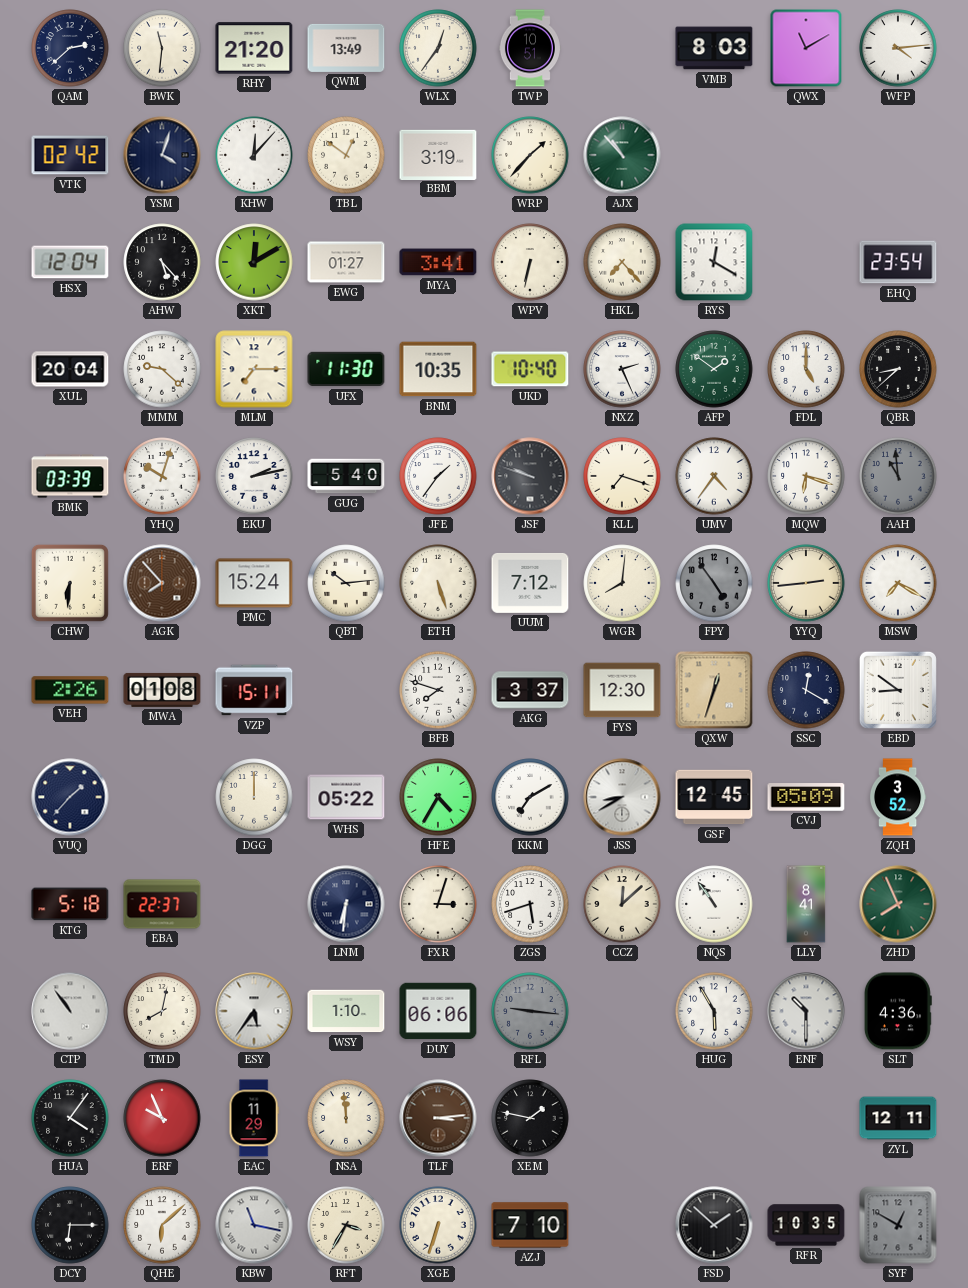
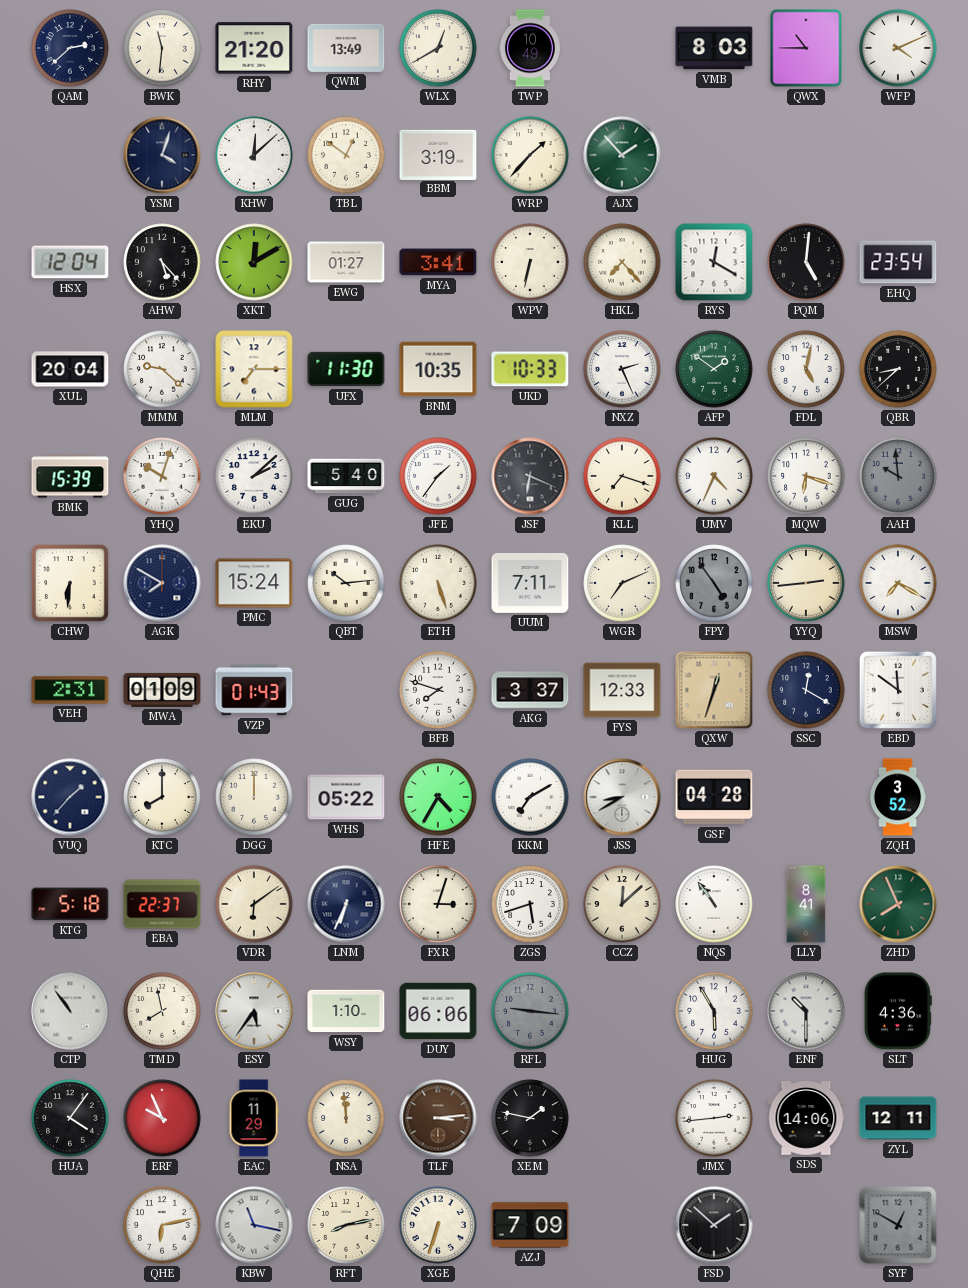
WLX: 12:36 -> 12:40
TWP: 10:51 -> 10:49
QWX: 11:10 -> 10:45
WFP: 4:14 -> 4:11
VTK: 02:42 -> none
KHW: 12:07 -> 12:08
AJX: 10:53 -> 1:53
PQM: none -> 5:01
UKD: 10:40 -> 10:33
FDL: 5:00 -> 5:02
BMK: 03:39 -> 15:39
EKU: 2:13 -> 2:08
JSF: 9:48 -> 6:19
UMV: 4:36 -> 4:34
AAH: 10:59 -> 9:59
AGK: 7:53 -> 7:50
AGK dial: brown -> navy
UUM: 7:12 -> 7:11
WGR: 8:01 -> 7:11
VEH: 2:26 -> 2:31
MWA: 01:08 -> 01:09
VZP: 15:11 -> 01:43
FYS: 12:30 -> 12:33
EBD: 8:51 -> 11:51
KTC: none -> 8:00
GSF: 12:45 -> 04:28
CVJ: 05:09 -> none
VDR: none -> 6:09
LNM: 6:31 -> 6:34
TMD: 8:02 -> 7:58
JMX: none -> 2:44
SDS: none -> 14:06
DCY: 6:15 -> none
QHE: 6:08 -> 6:13
RFT: 3:35 -> 8:13
AZJ: 7:10 -> 7:09
RFR: 10:35 -> none
